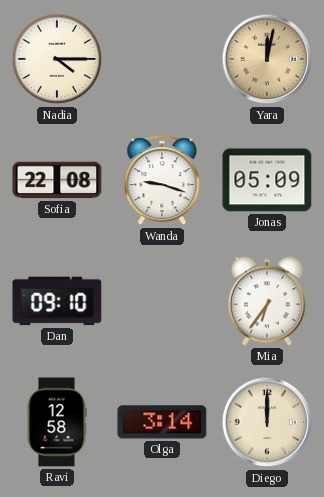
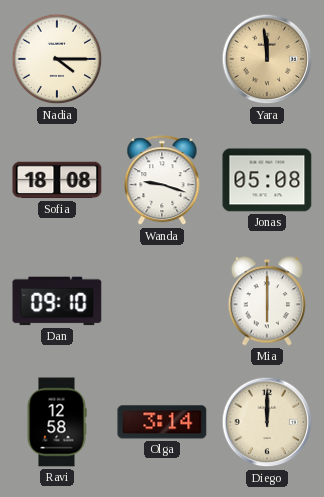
Yara: 12:02 -> 11:59
Sofia: 22:08 -> 18:08
Jonas: 05:09 -> 05:08
Mia: 6:36 -> 6:00
